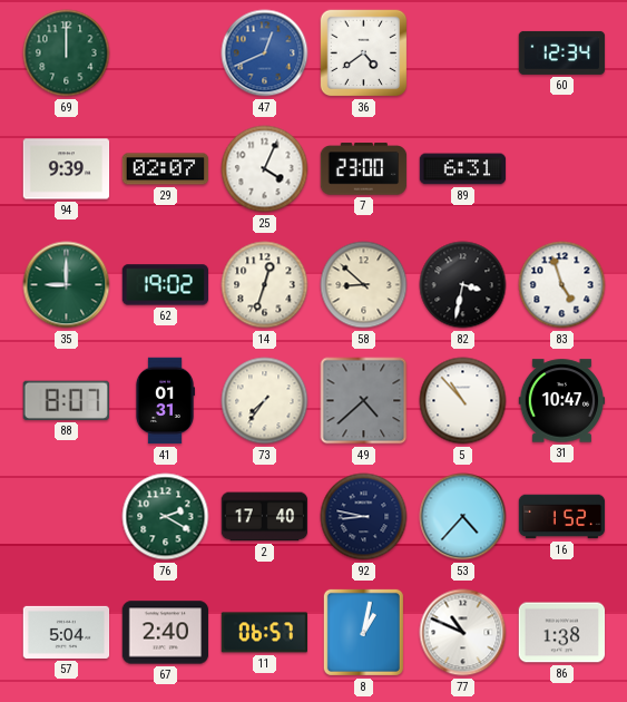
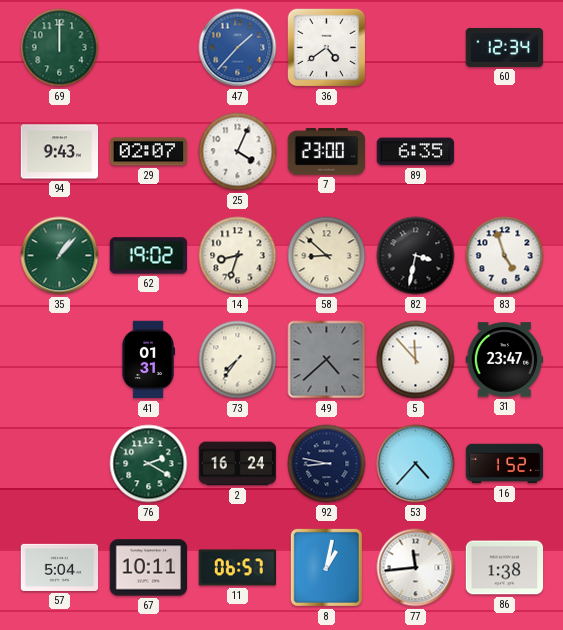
47: 12:41 -> 1:37
94: 9:39 -> 9:43
89: 6:31 -> 6:35
35: 9:00 -> 1:07
14: 12:33 -> 8:33
88: 8:07 -> none
5: 10:53 -> 11:53
31: 10:47 -> 23:47
2: 17:40 -> 16:24
67: 2:40 -> 10:11
77: 10:49 -> 11:44
